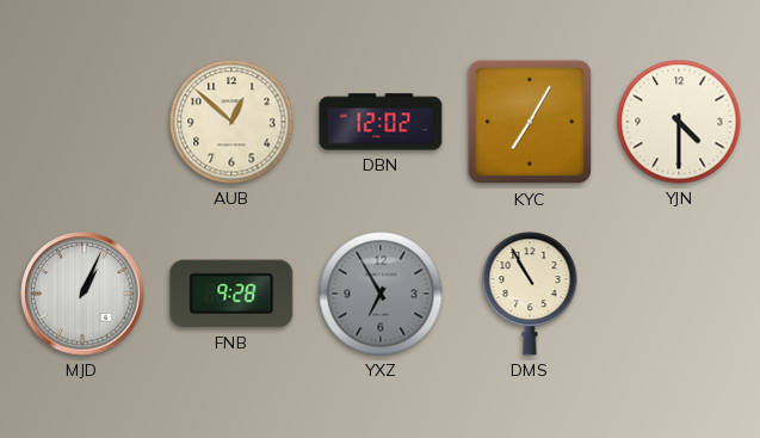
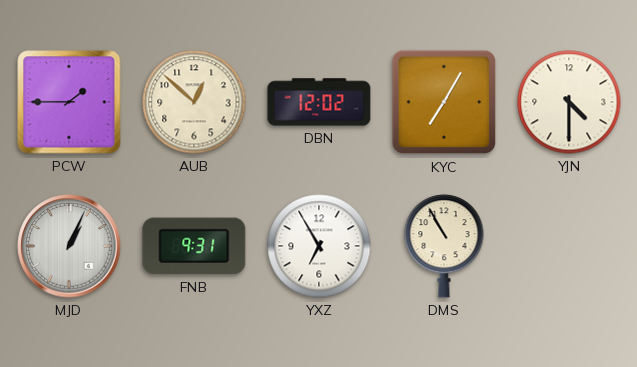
PCW: none -> 1:45
FNB: 9:28 -> 9:31
YXZ dial: grey -> white
